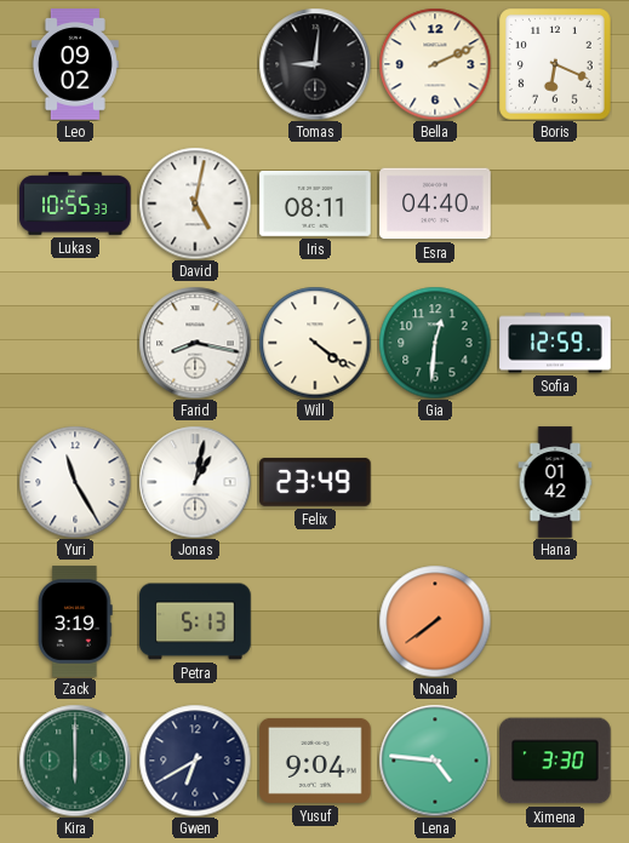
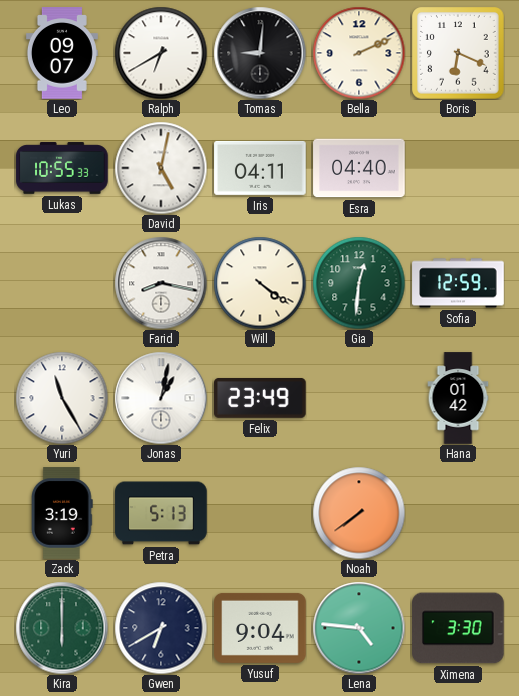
Leo: 09:02 -> 09:07
Ralph: none -> 6:40
Iris: 08:11 -> 04:11
